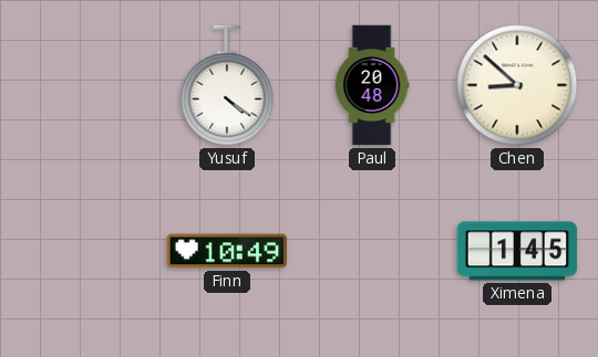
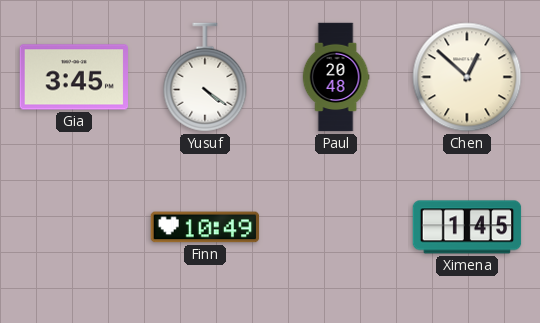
Gia: none -> 3:45
Chen: 8:52 -> 12:52
